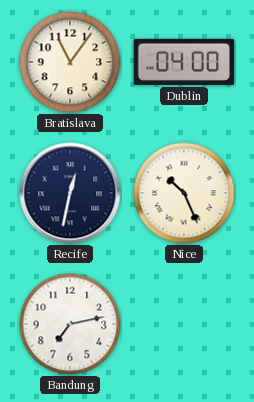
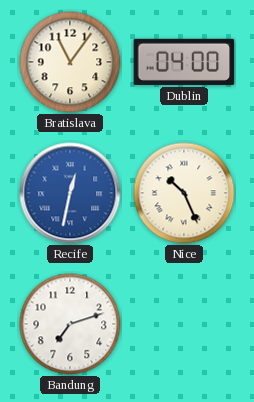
Recife dial: navy -> blue
Bandung: 7:13 -> 7:12
